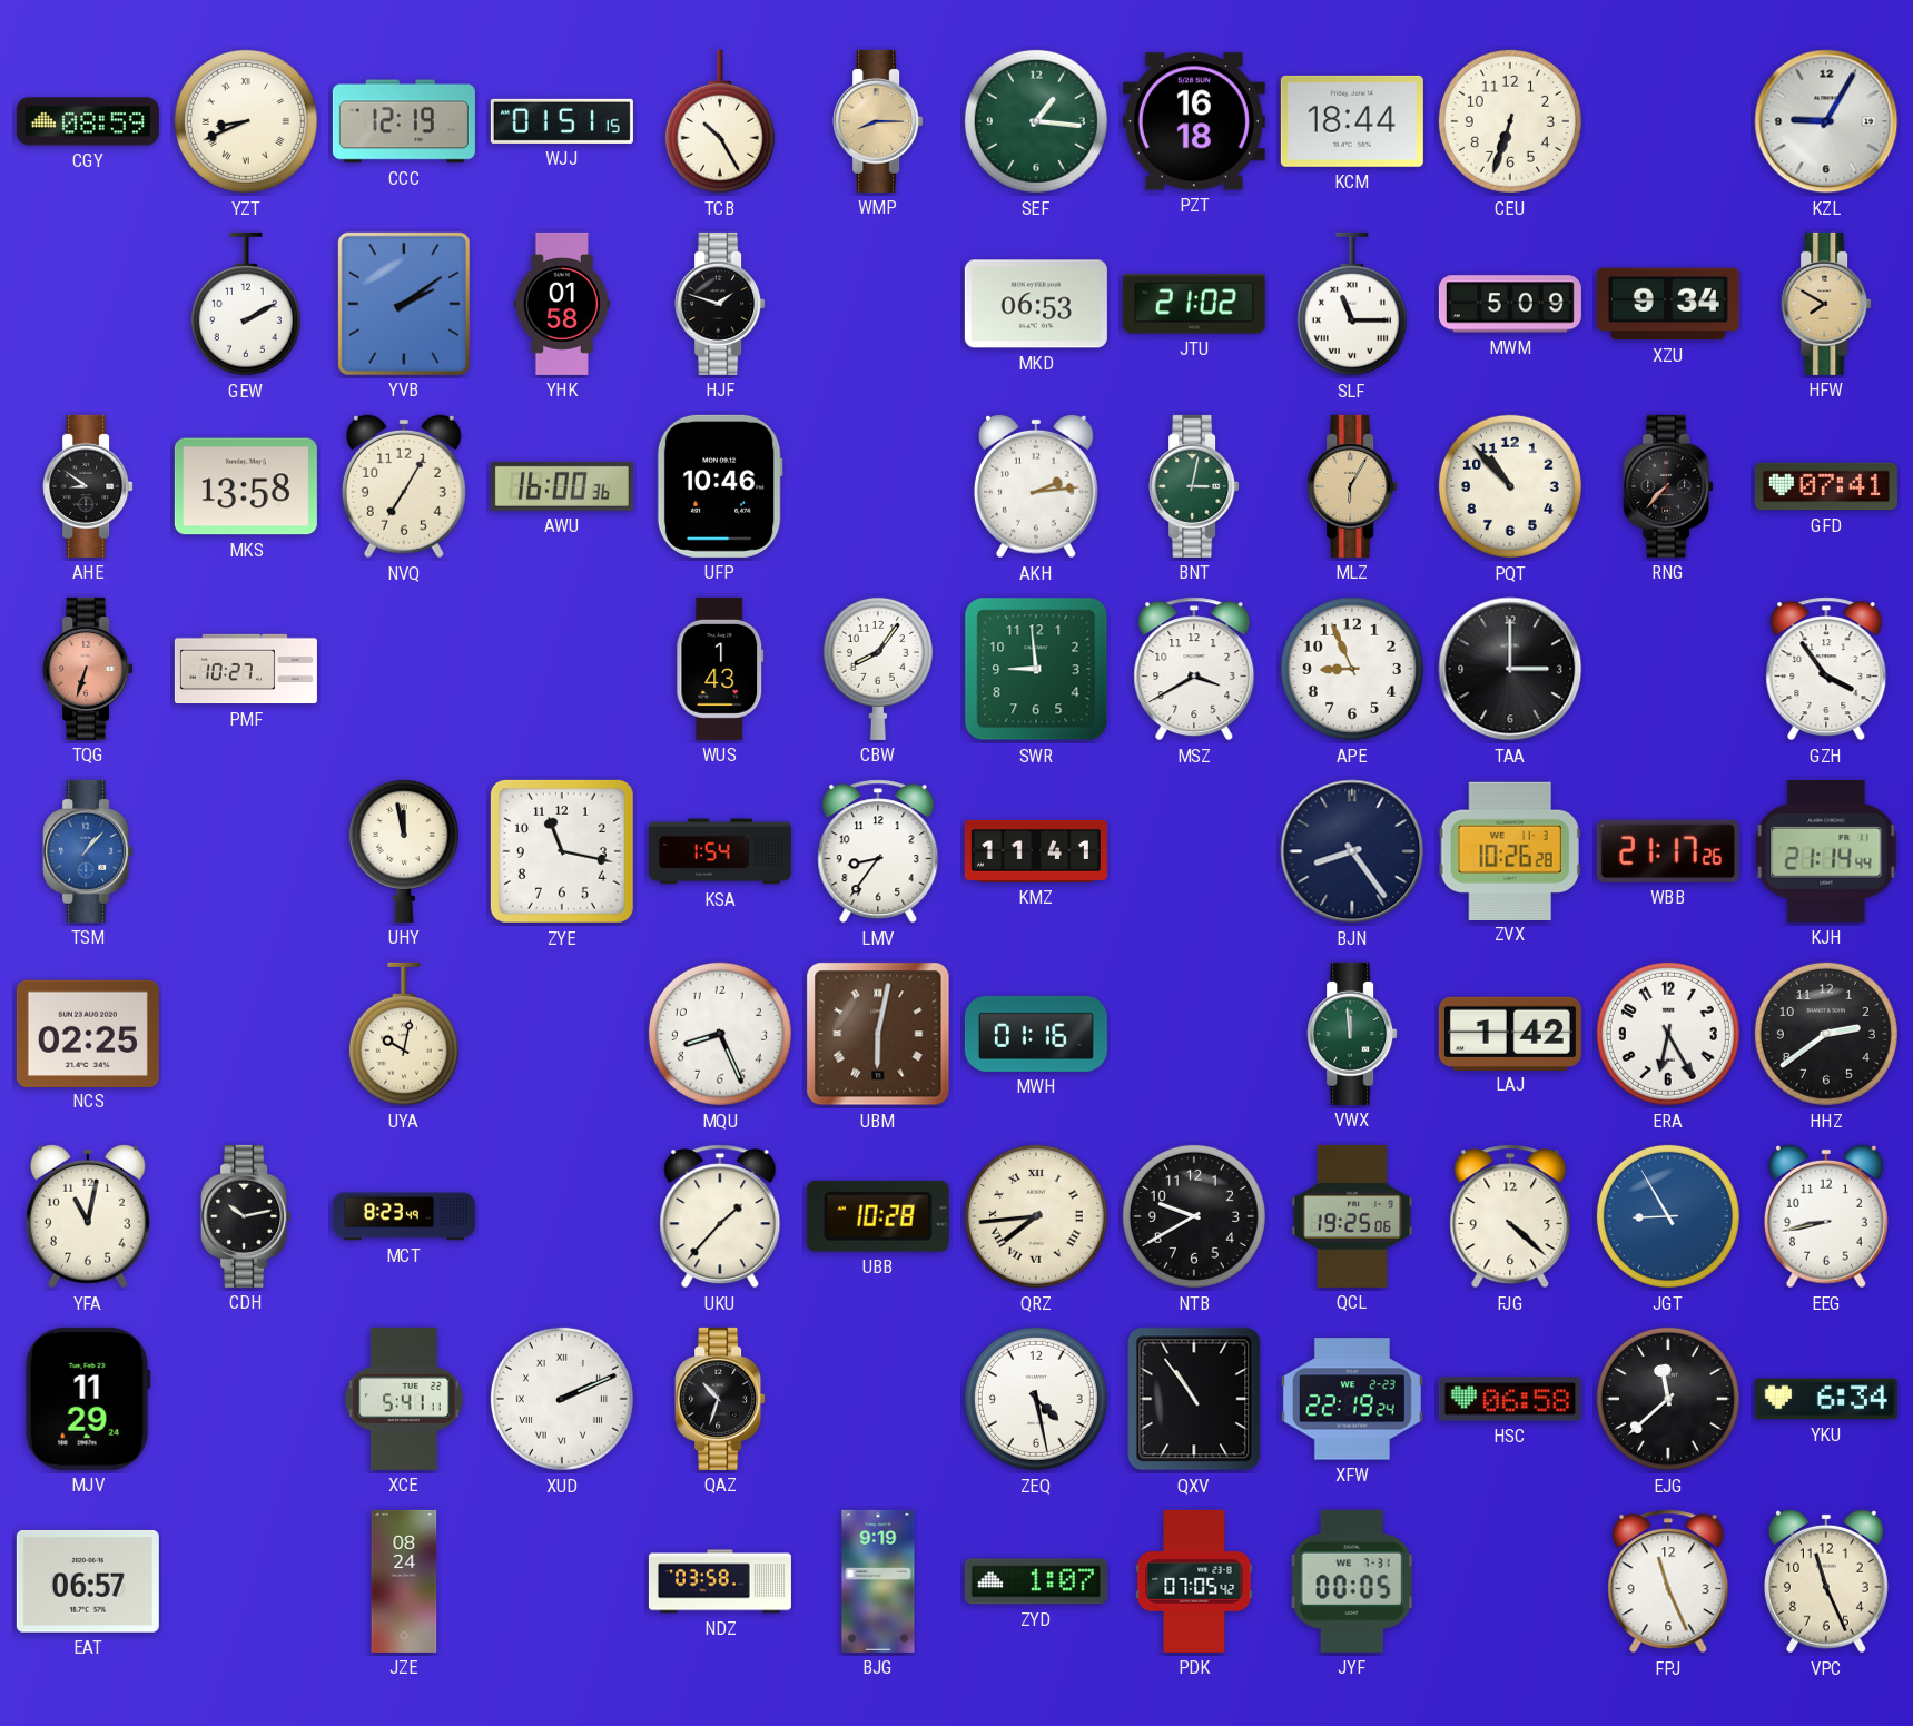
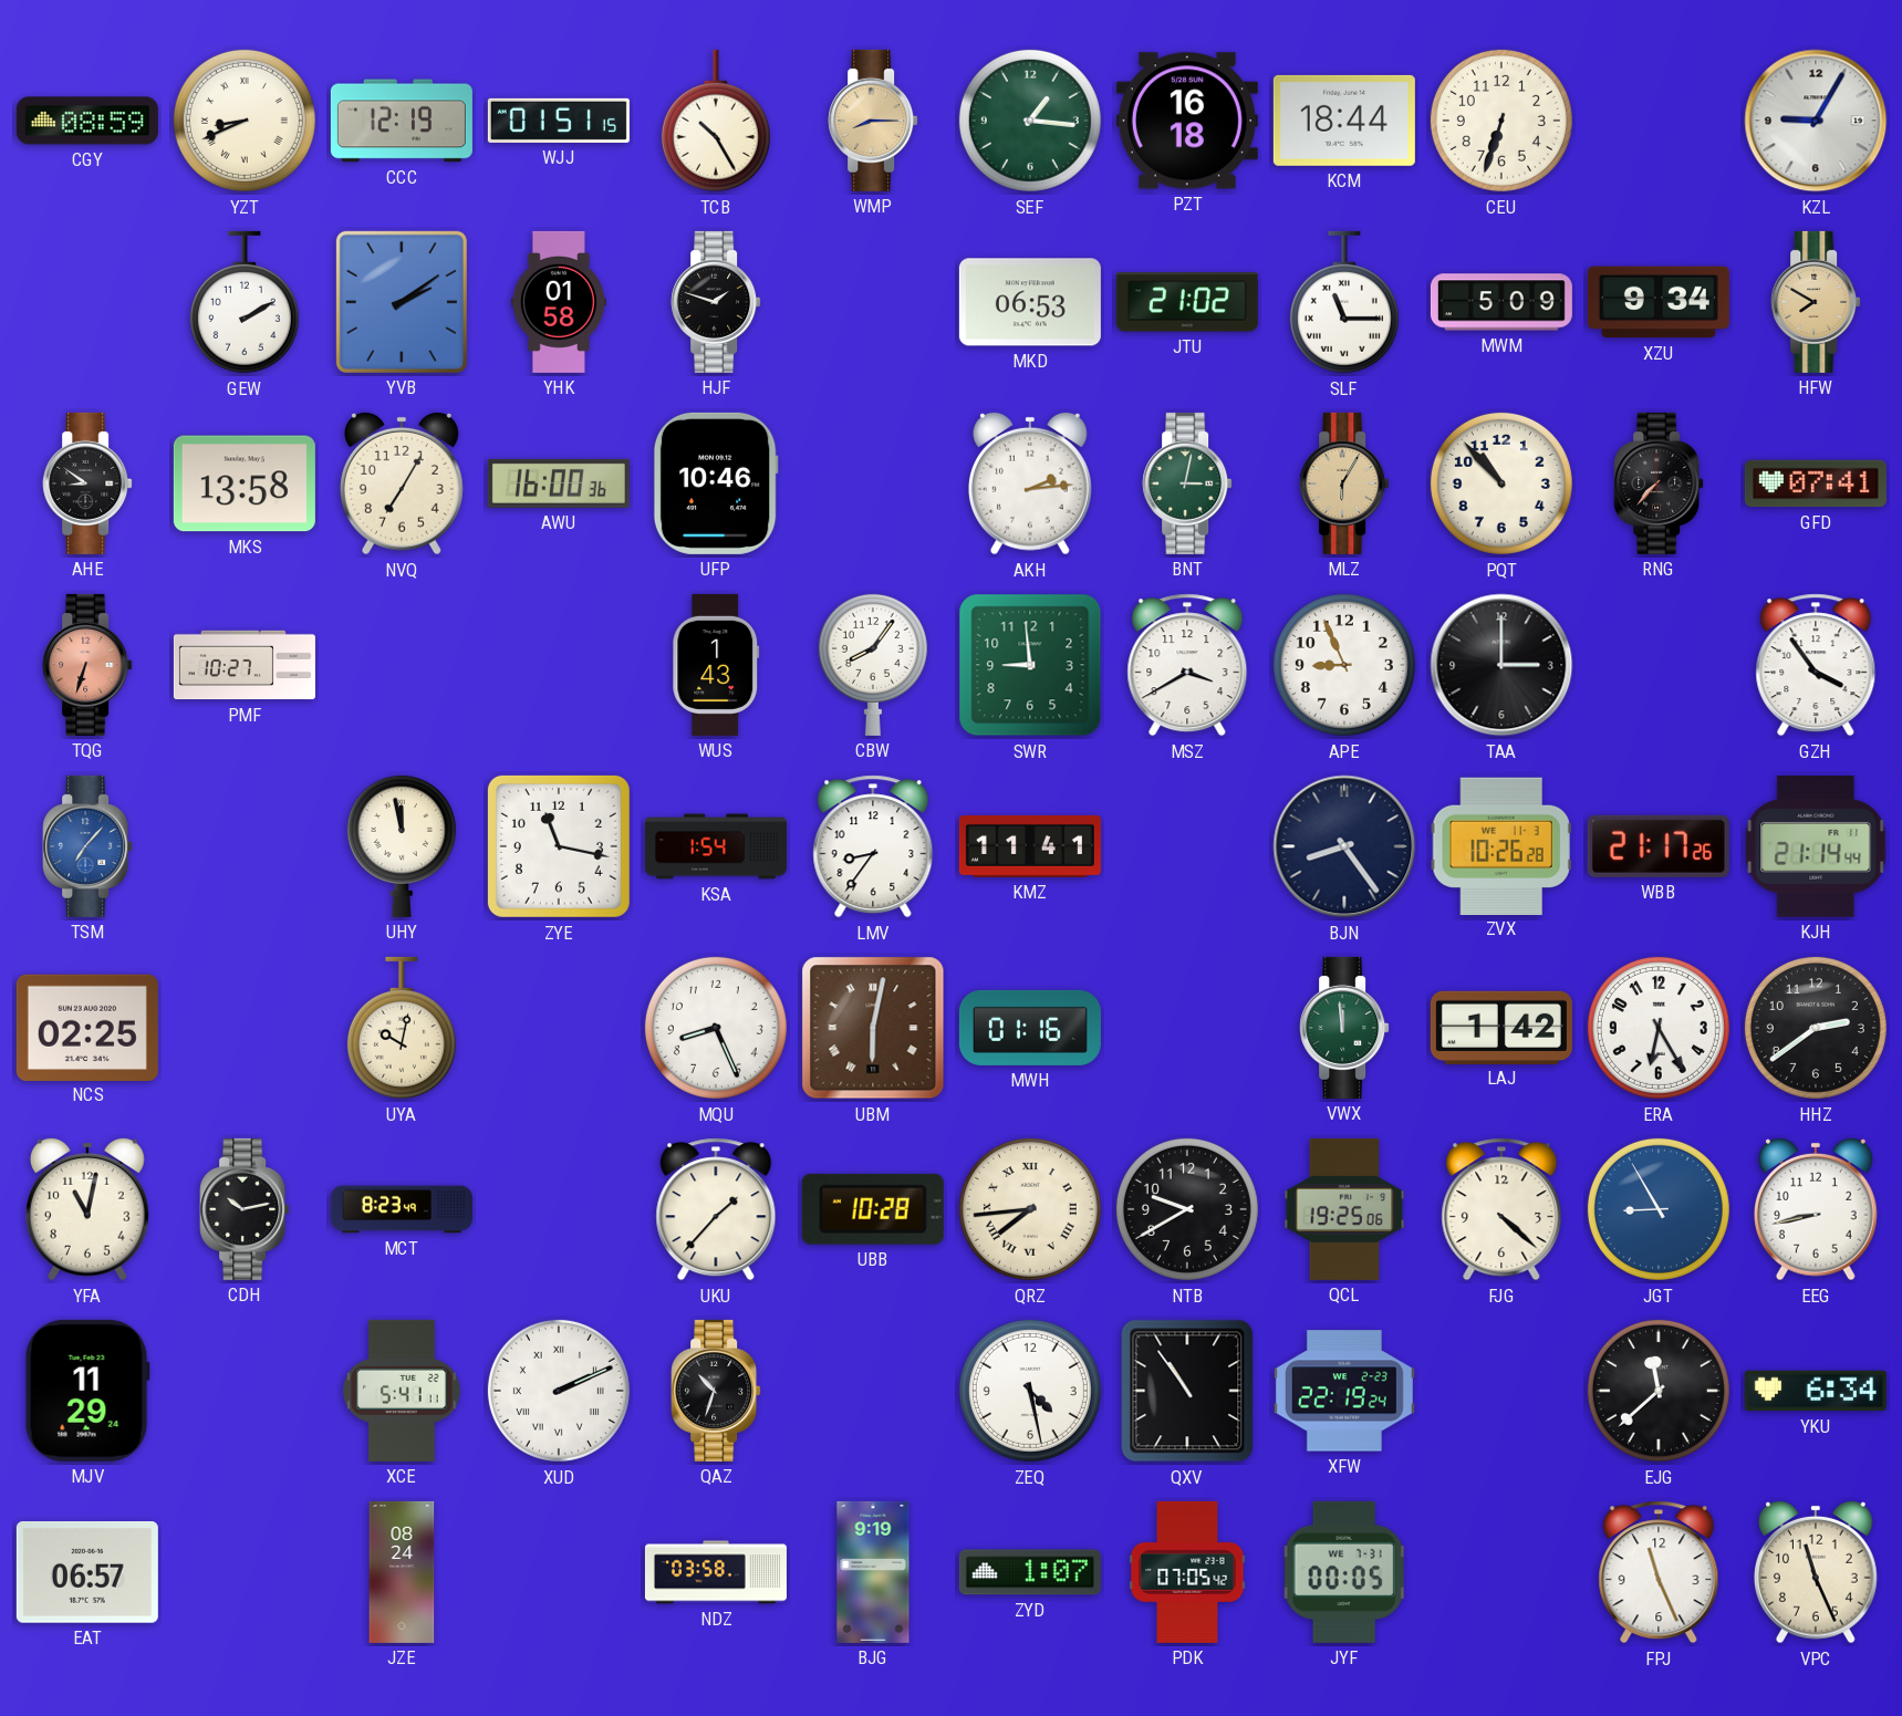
TSM: 1:07 -> 7:07
HSC: 06:58 -> none
